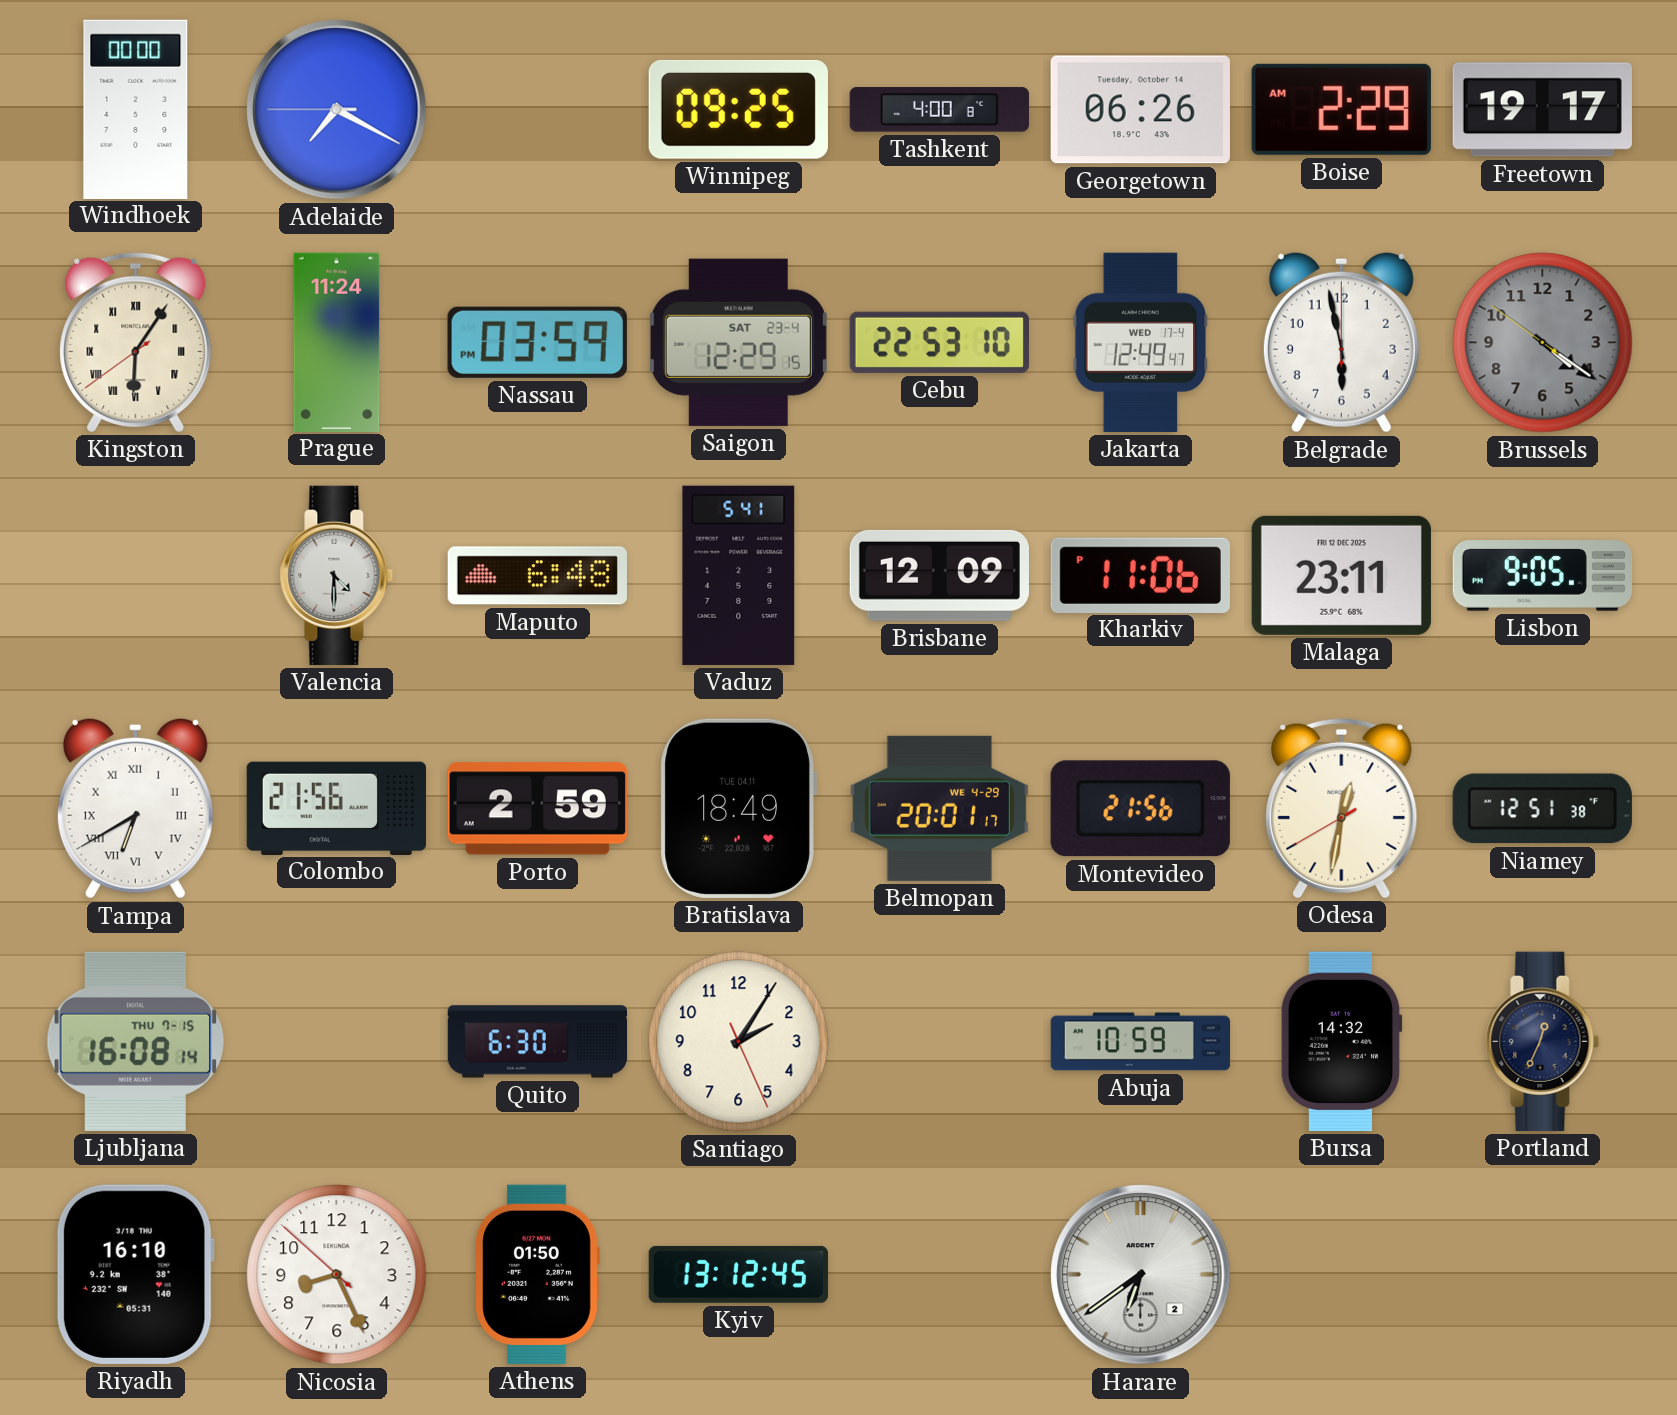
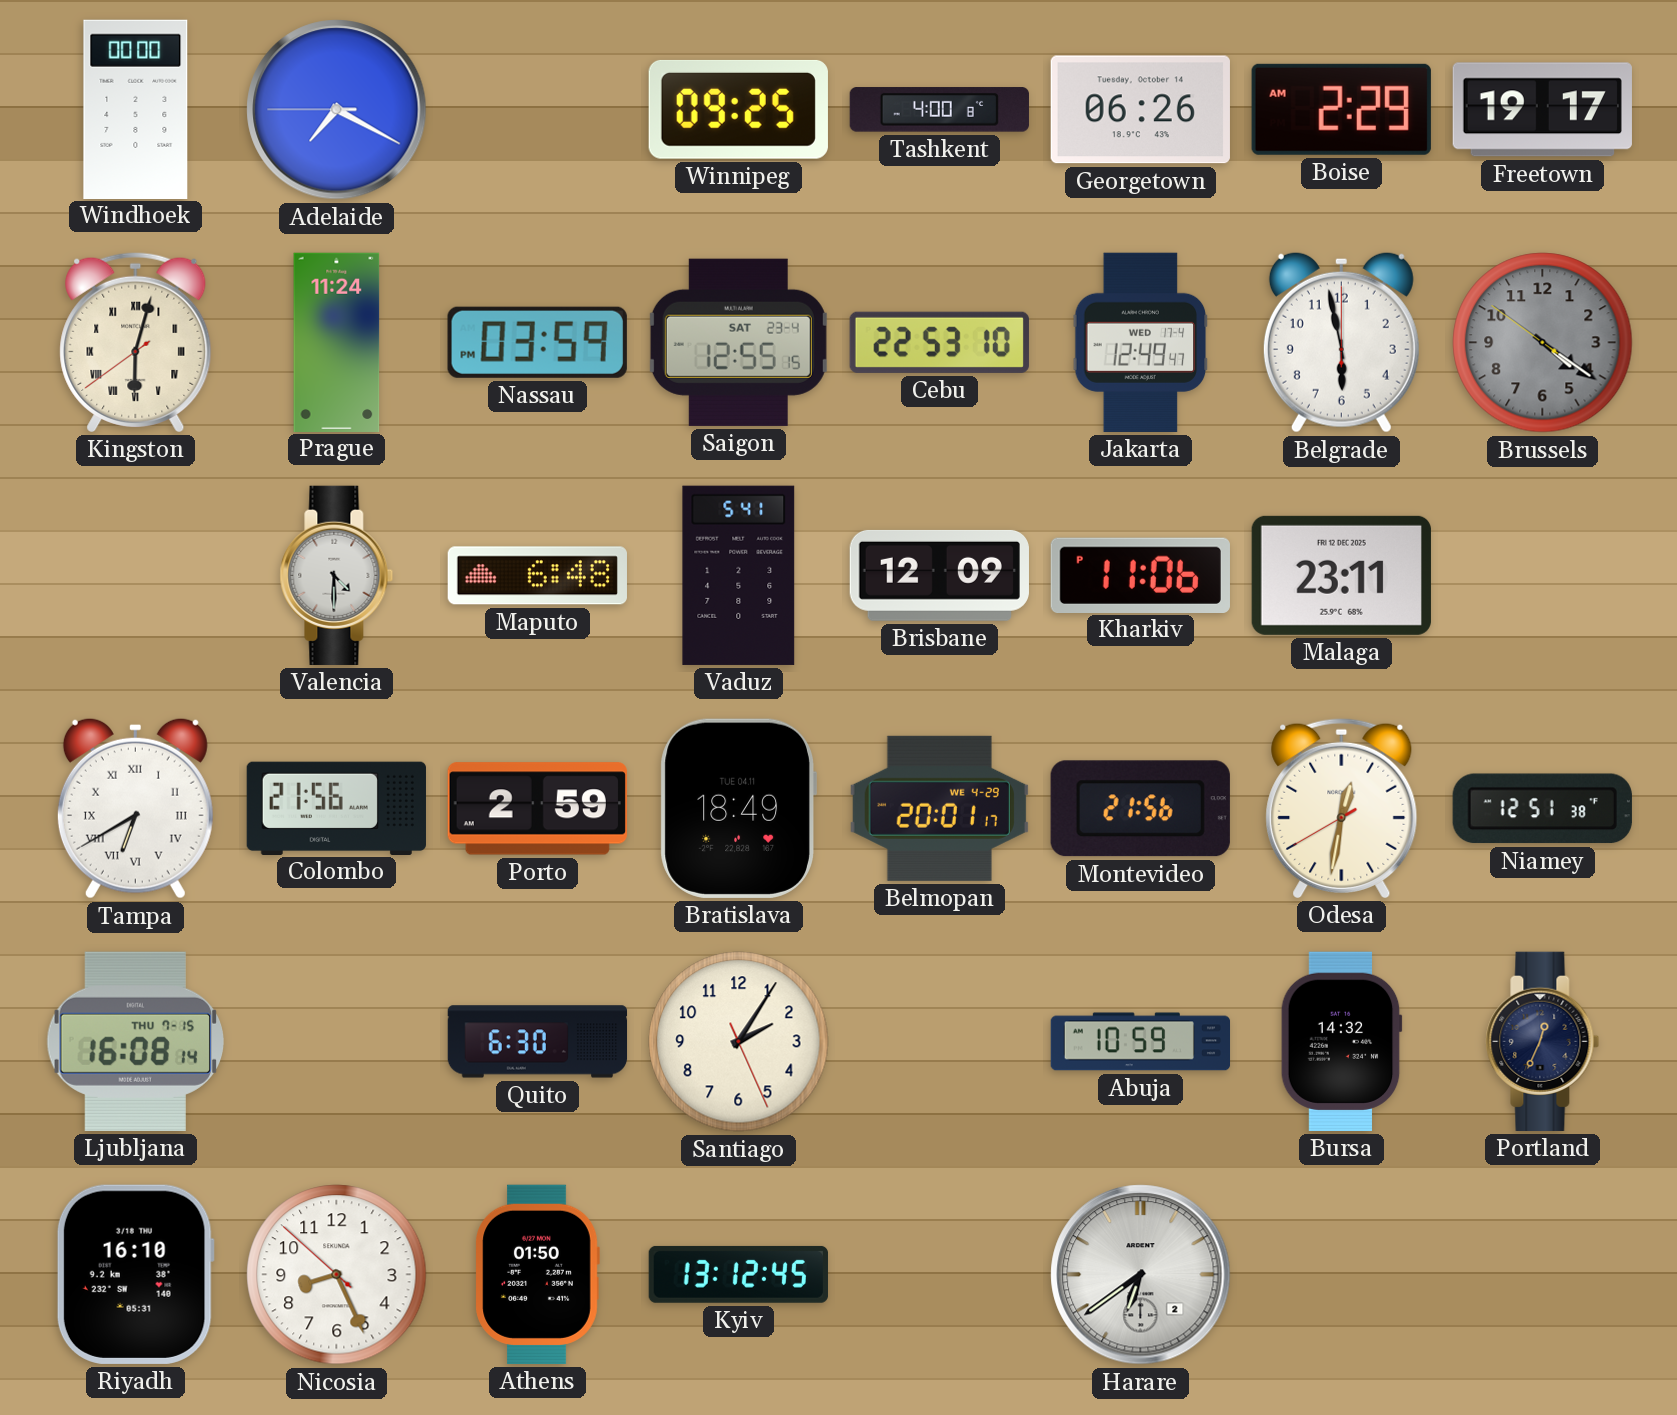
Kingston: 6:05 -> 6:02
Saigon: 12:29 -> 12:55
Lisbon: 9:05 -> none
